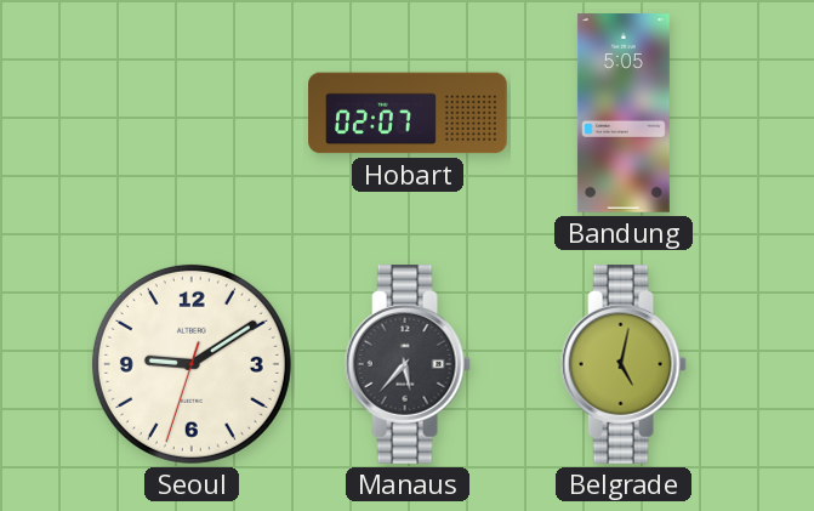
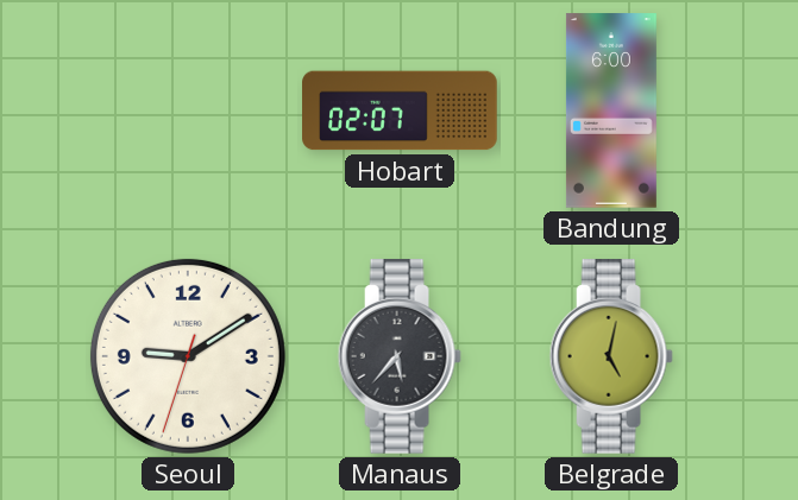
Bandung: 5:05 -> 6:00
